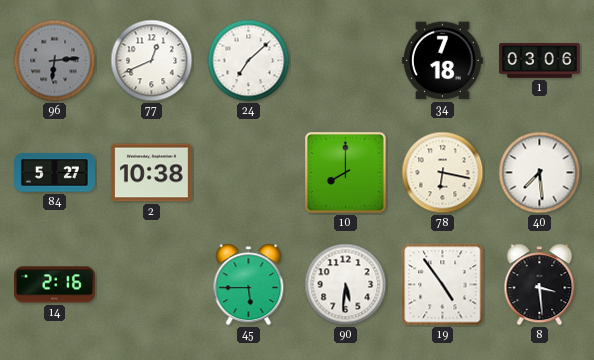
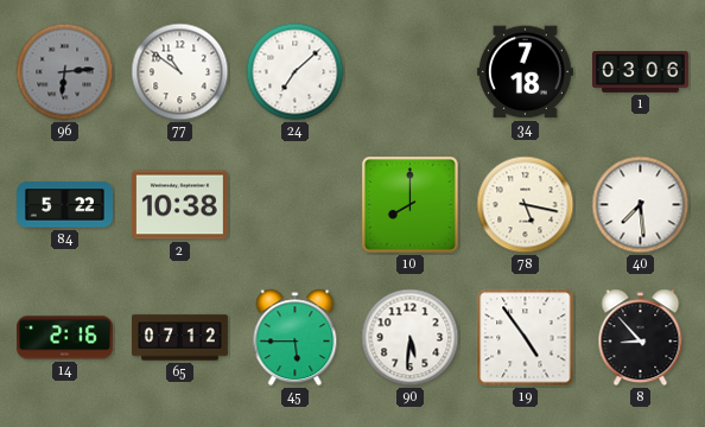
77: 12:41 -> 10:51
84: 5:27 -> 5:22
78: 6:17 -> 5:17
65: none -> 07:12
8: 3:29 -> 8:53
